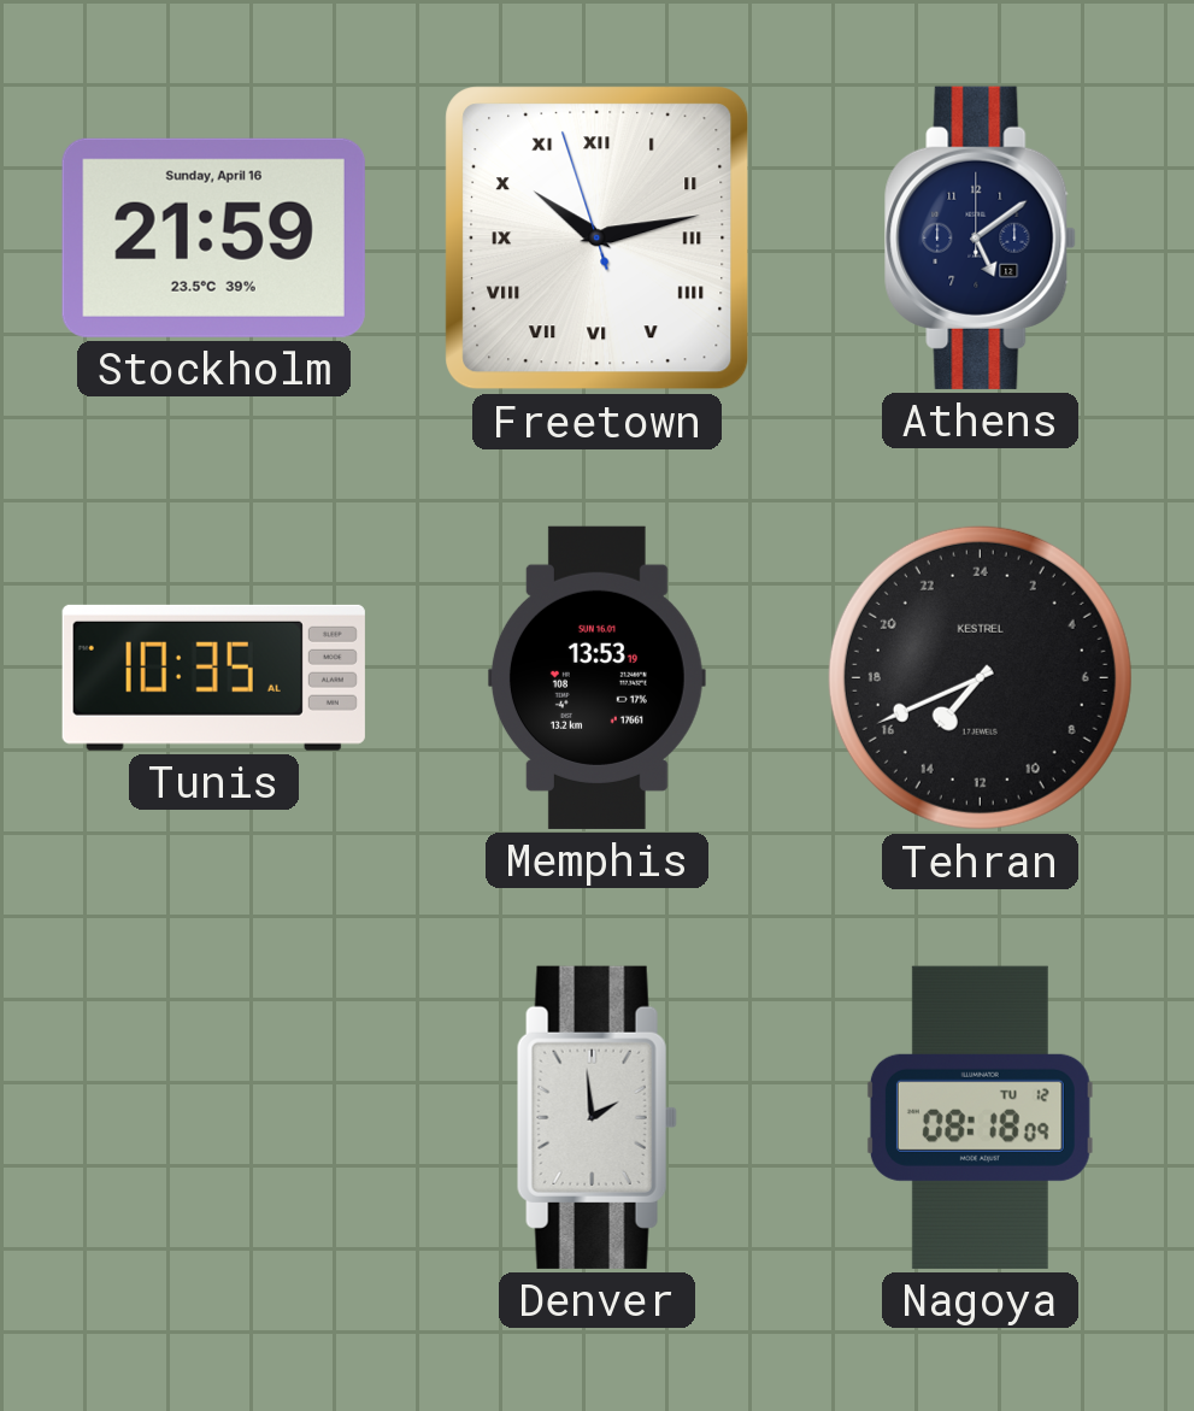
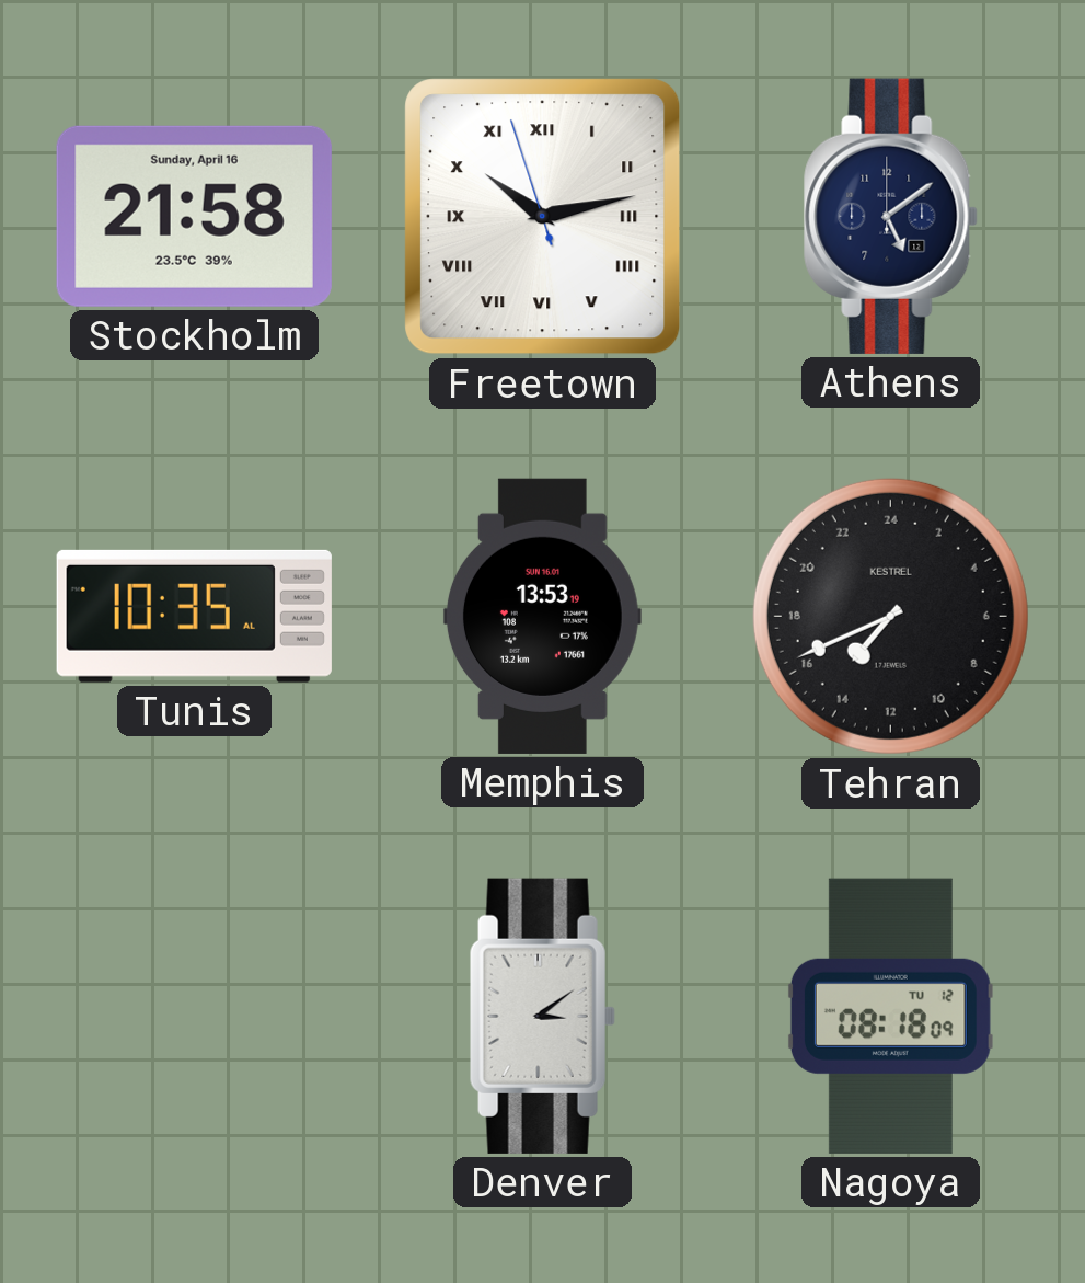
Stockholm: 21:59 -> 21:58
Denver: 1:59 -> 3:09
